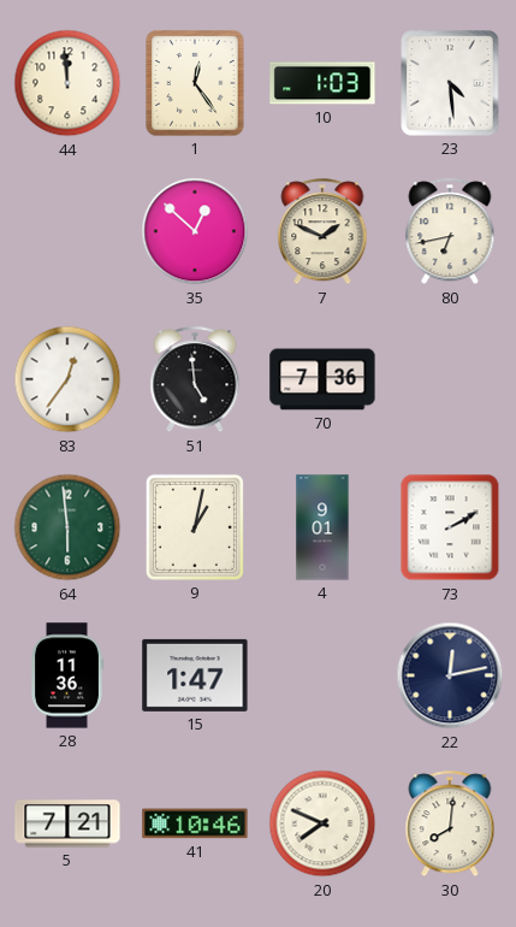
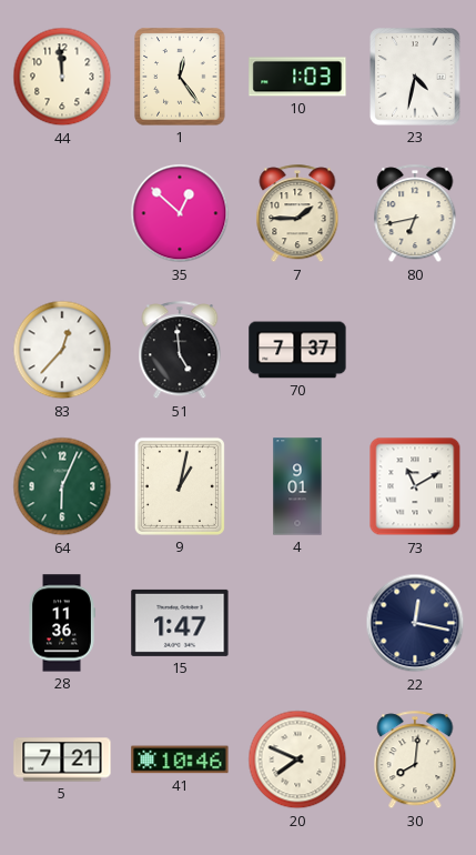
23: 4:29 -> 4:32
7: 1:49 -> 1:45
83: 12:36 -> 12:37
70: 7:36 -> 7:37
64: 5:59 -> 6:04
73: 2:10 -> 11:10
22: 12:13 -> 12:17
